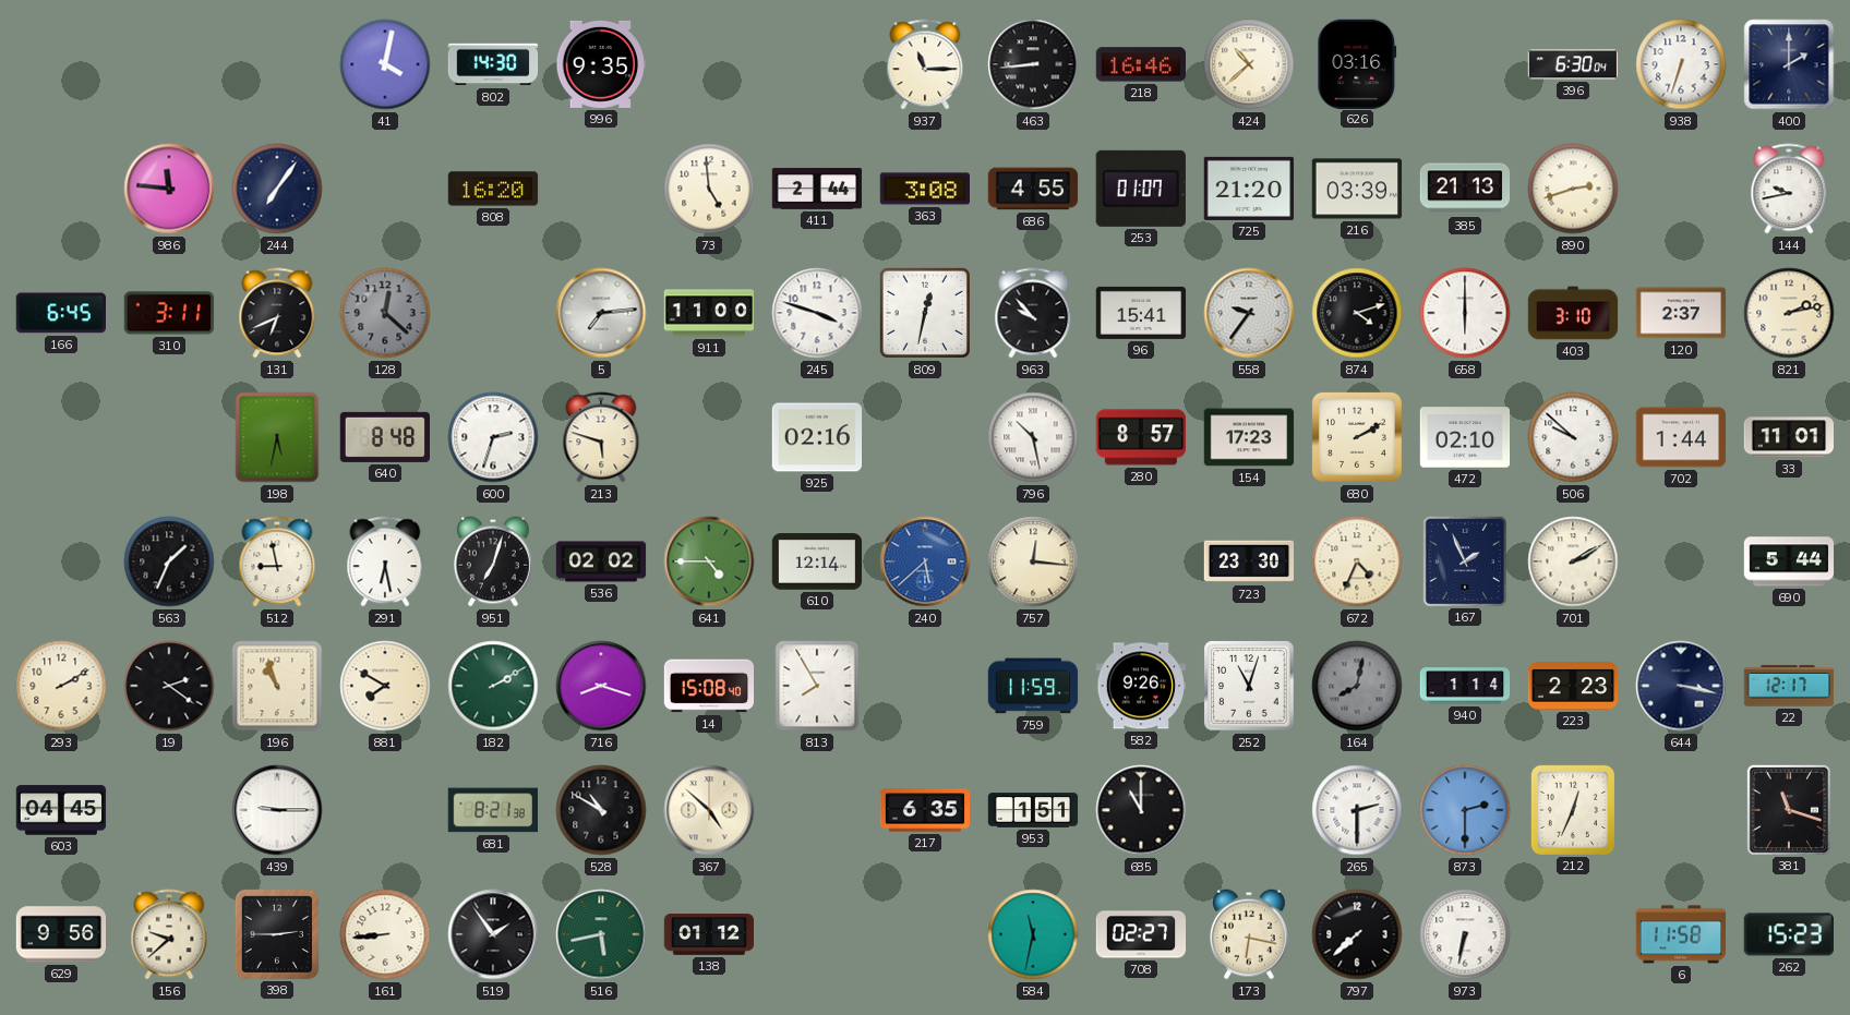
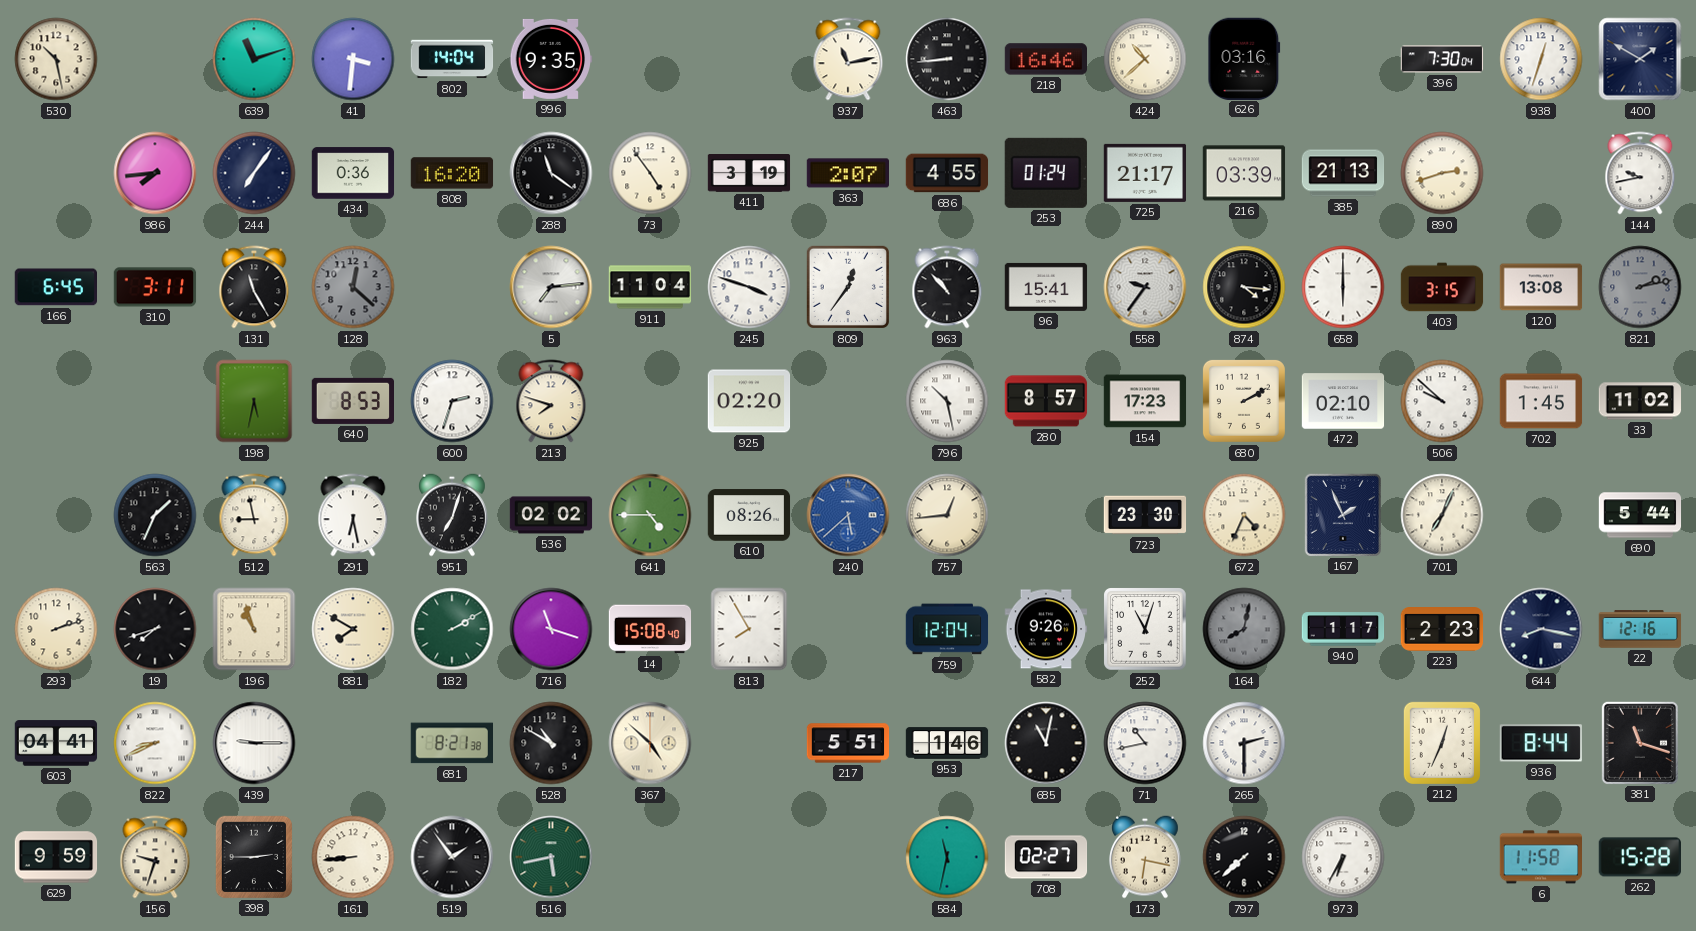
530: none -> 10:28
639: none -> 11:12
41: 4:02 -> 3:31
802: 14:30 -> 14:04
937: 11:15 -> 11:13
396: 6:30 -> 7:30
938: 6:33 -> 12:33
400: 2:00 -> 1:50
986: 11:46 -> 7:44
434: none -> 0:36
288: none -> 11:21
73: 4:59 -> 4:54
411: 2:44 -> 3:19
363: 3:08 -> 2:07
253: 01:07 -> 01:24
725: 21:20 -> 21:17
131: 6:41 -> 11:25
911: 11:00 -> 11:04
809: 12:32 -> 12:36
963: 9:53 -> 10:53
874: 4:12 -> 4:16
403: 3:10 -> 3:15
120: 2:37 -> 13:08
821 dial: cream -> grey
640: 8:48 -> 8:53
213: 5:48 -> 7:48
925: 02:16 -> 02:20
702: 1:44 -> 1:45
33: 11:01 -> 11:02
610: 12:14 -> 08:26
757: 12:16 -> 12:44
701: 2:10 -> 7:04
293: 2:10 -> 2:12
19: 2:21 -> 7:42
716: 8:18 -> 11:18
759: 11:59 -> 12:04
940: 1:14 -> 1:17
644: 3:17 -> 8:17
22: 12:17 -> 12:16
603: 04:45 -> 04:41
822: none -> 8:41
217: 6:35 -> 5:51
953: 1:51 -> 1:46
685: 11:00 -> 11:02
71: none -> 10:43
873: 2:30 -> none
936: none -> 8:44
629: 9:56 -> 9:59
156: 9:38 -> 9:33
138: 01:12 -> none
973: 6:32 -> 6:35
262: 15:23 -> 15:28
